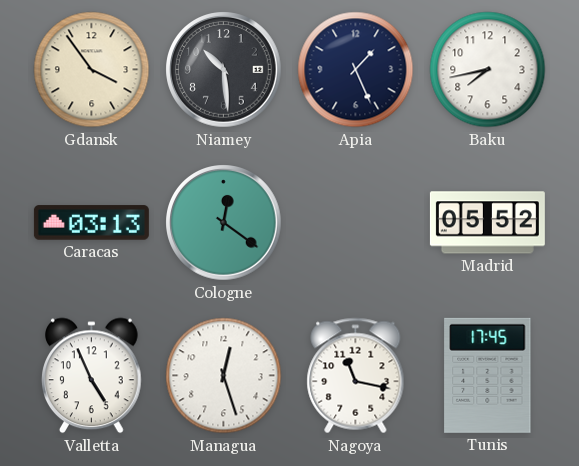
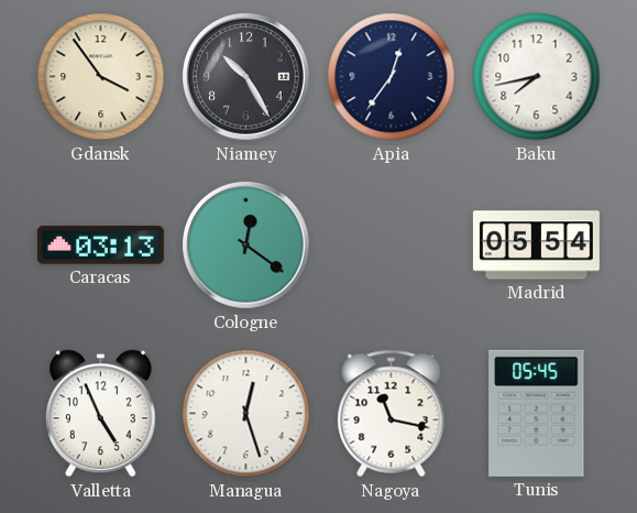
Niamey: 10:29 -> 10:25
Apia: 1:26 -> 12:36
Madrid: 05:52 -> 05:54
Tunis: 17:45 -> 05:45
